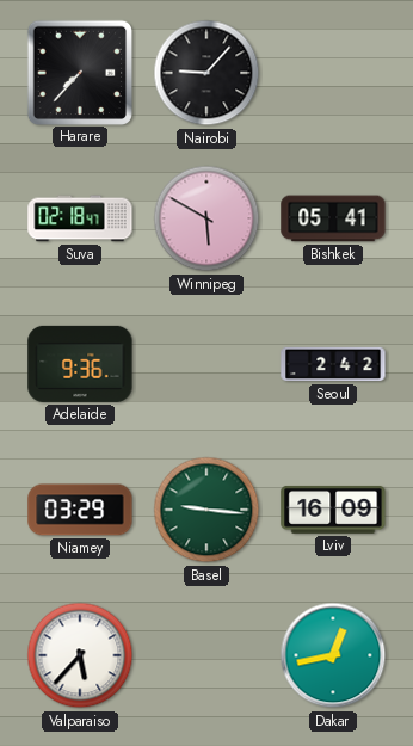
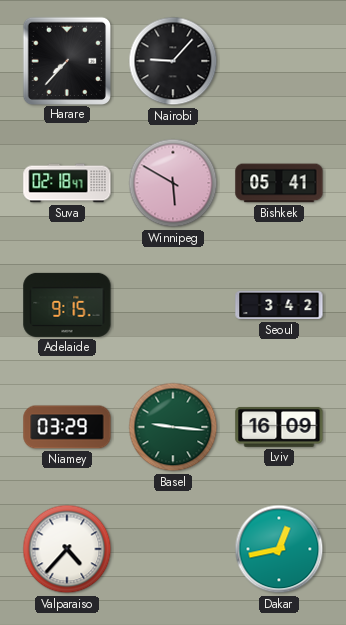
Adelaide: 9:36 -> 9:15
Seoul: 2:42 -> 3:42
Valparaiso: 5:37 -> 4:37
